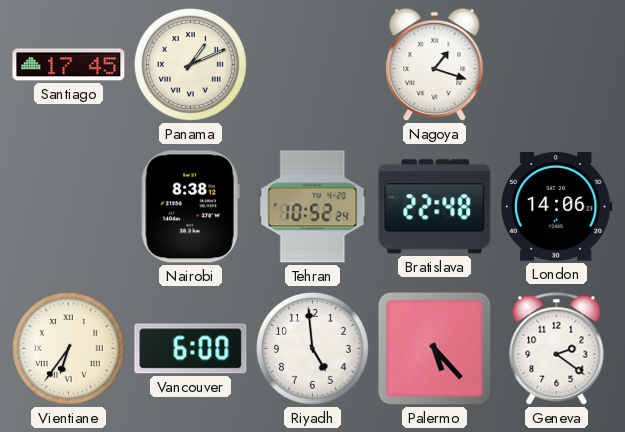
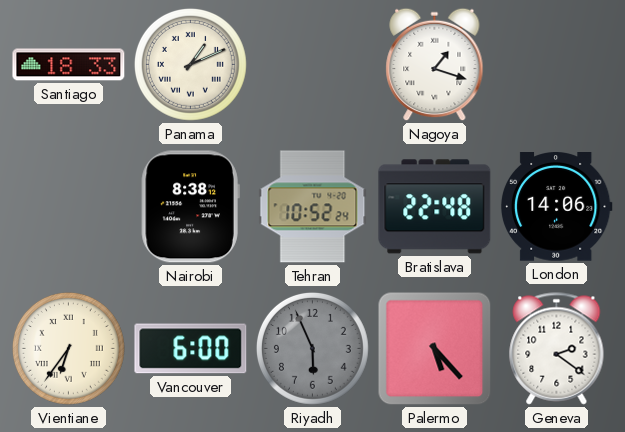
Santiago: 17:45 -> 18:33
Riyadh: 4:59 -> 5:56
Riyadh dial: white -> grey
